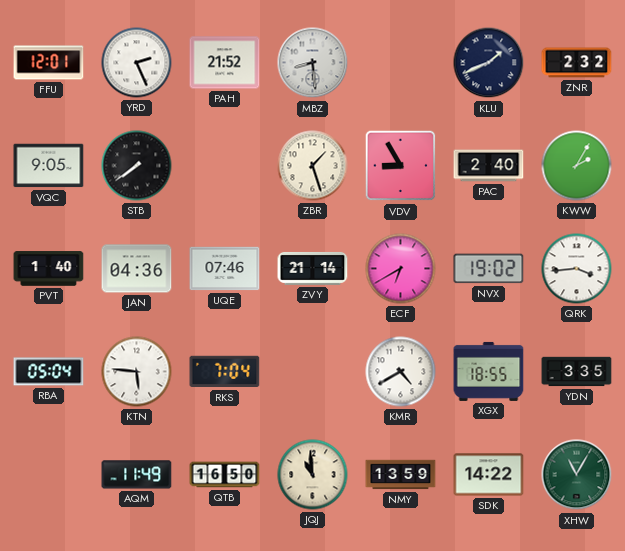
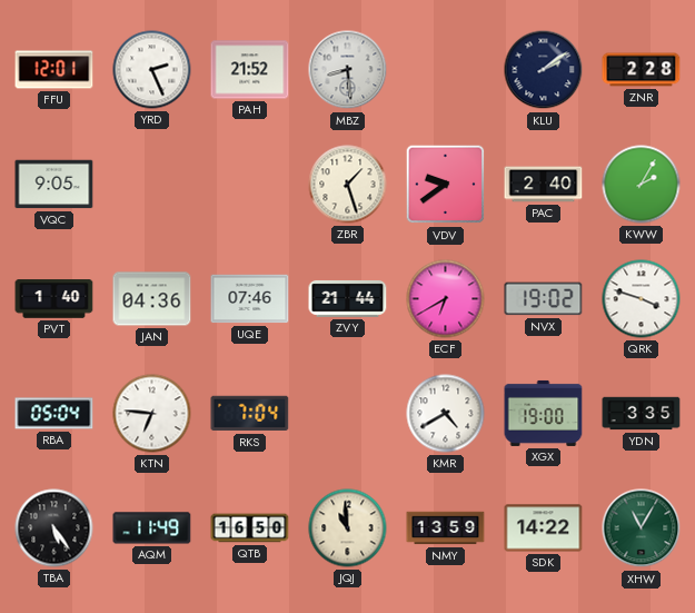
KLU: 1:41 -> 2:09
ZNR: 2:32 -> 2:28
STB: 7:39 -> none
VDV: 8:55 -> 9:39
ZVY: 21:14 -> 21:44
QRK: 3:44 -> 3:48
KTN: 5:46 -> 6:46
XGX: 18:55 -> 19:00
TBA: none -> 5:24
